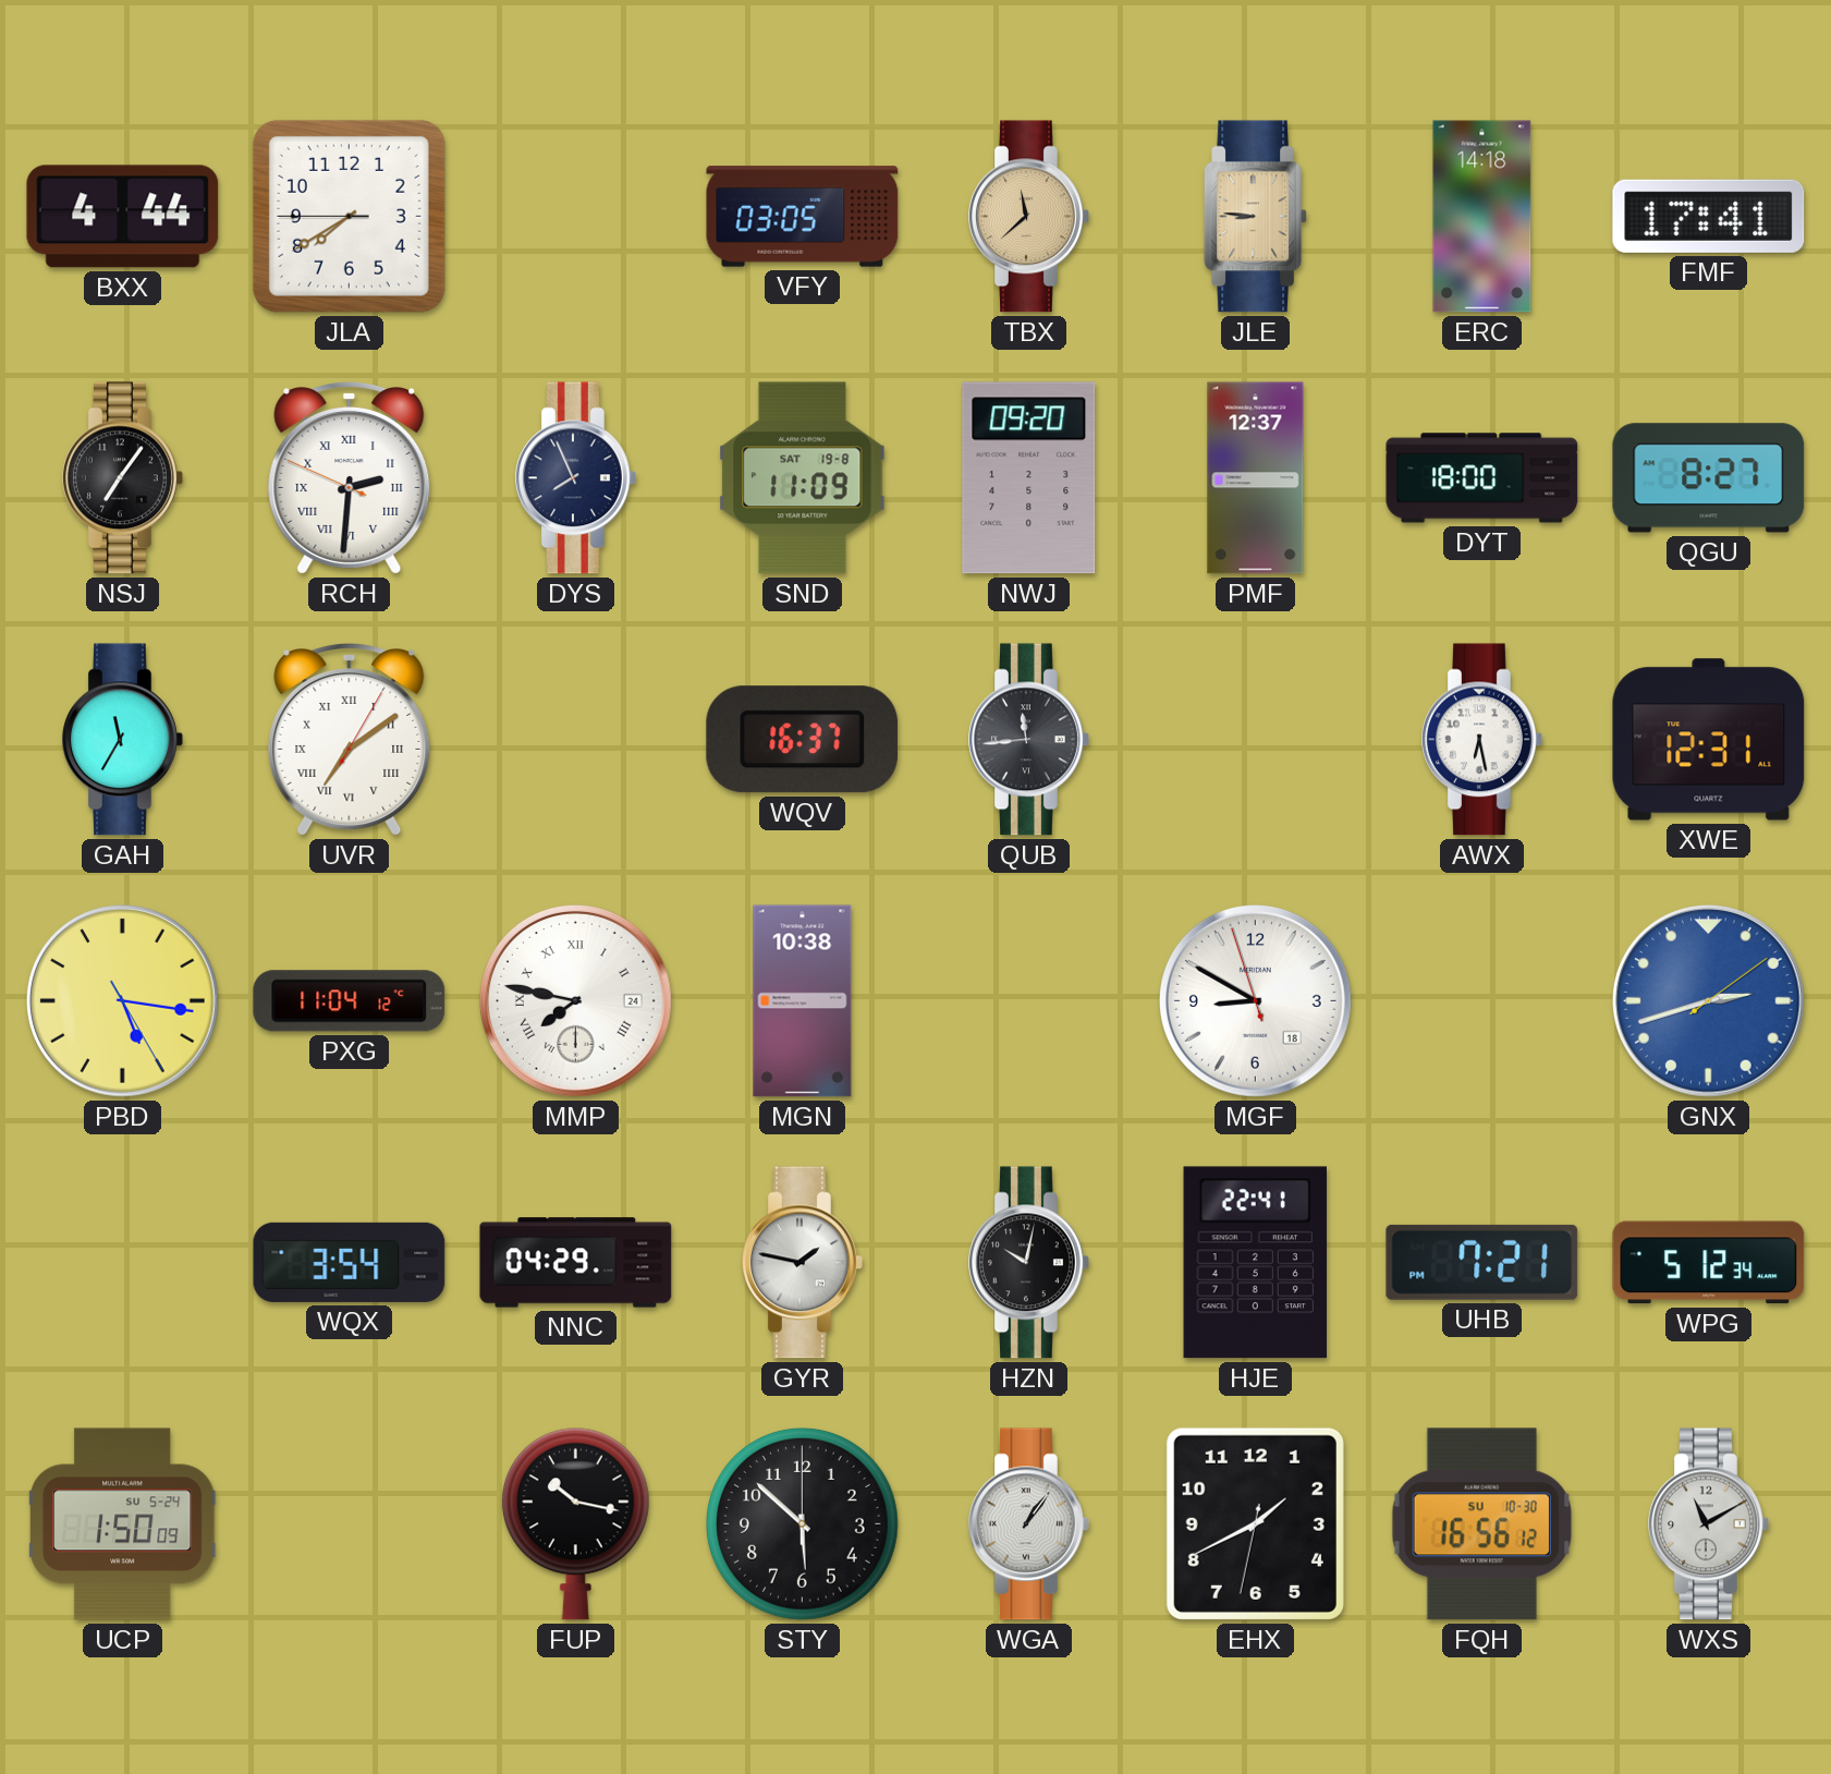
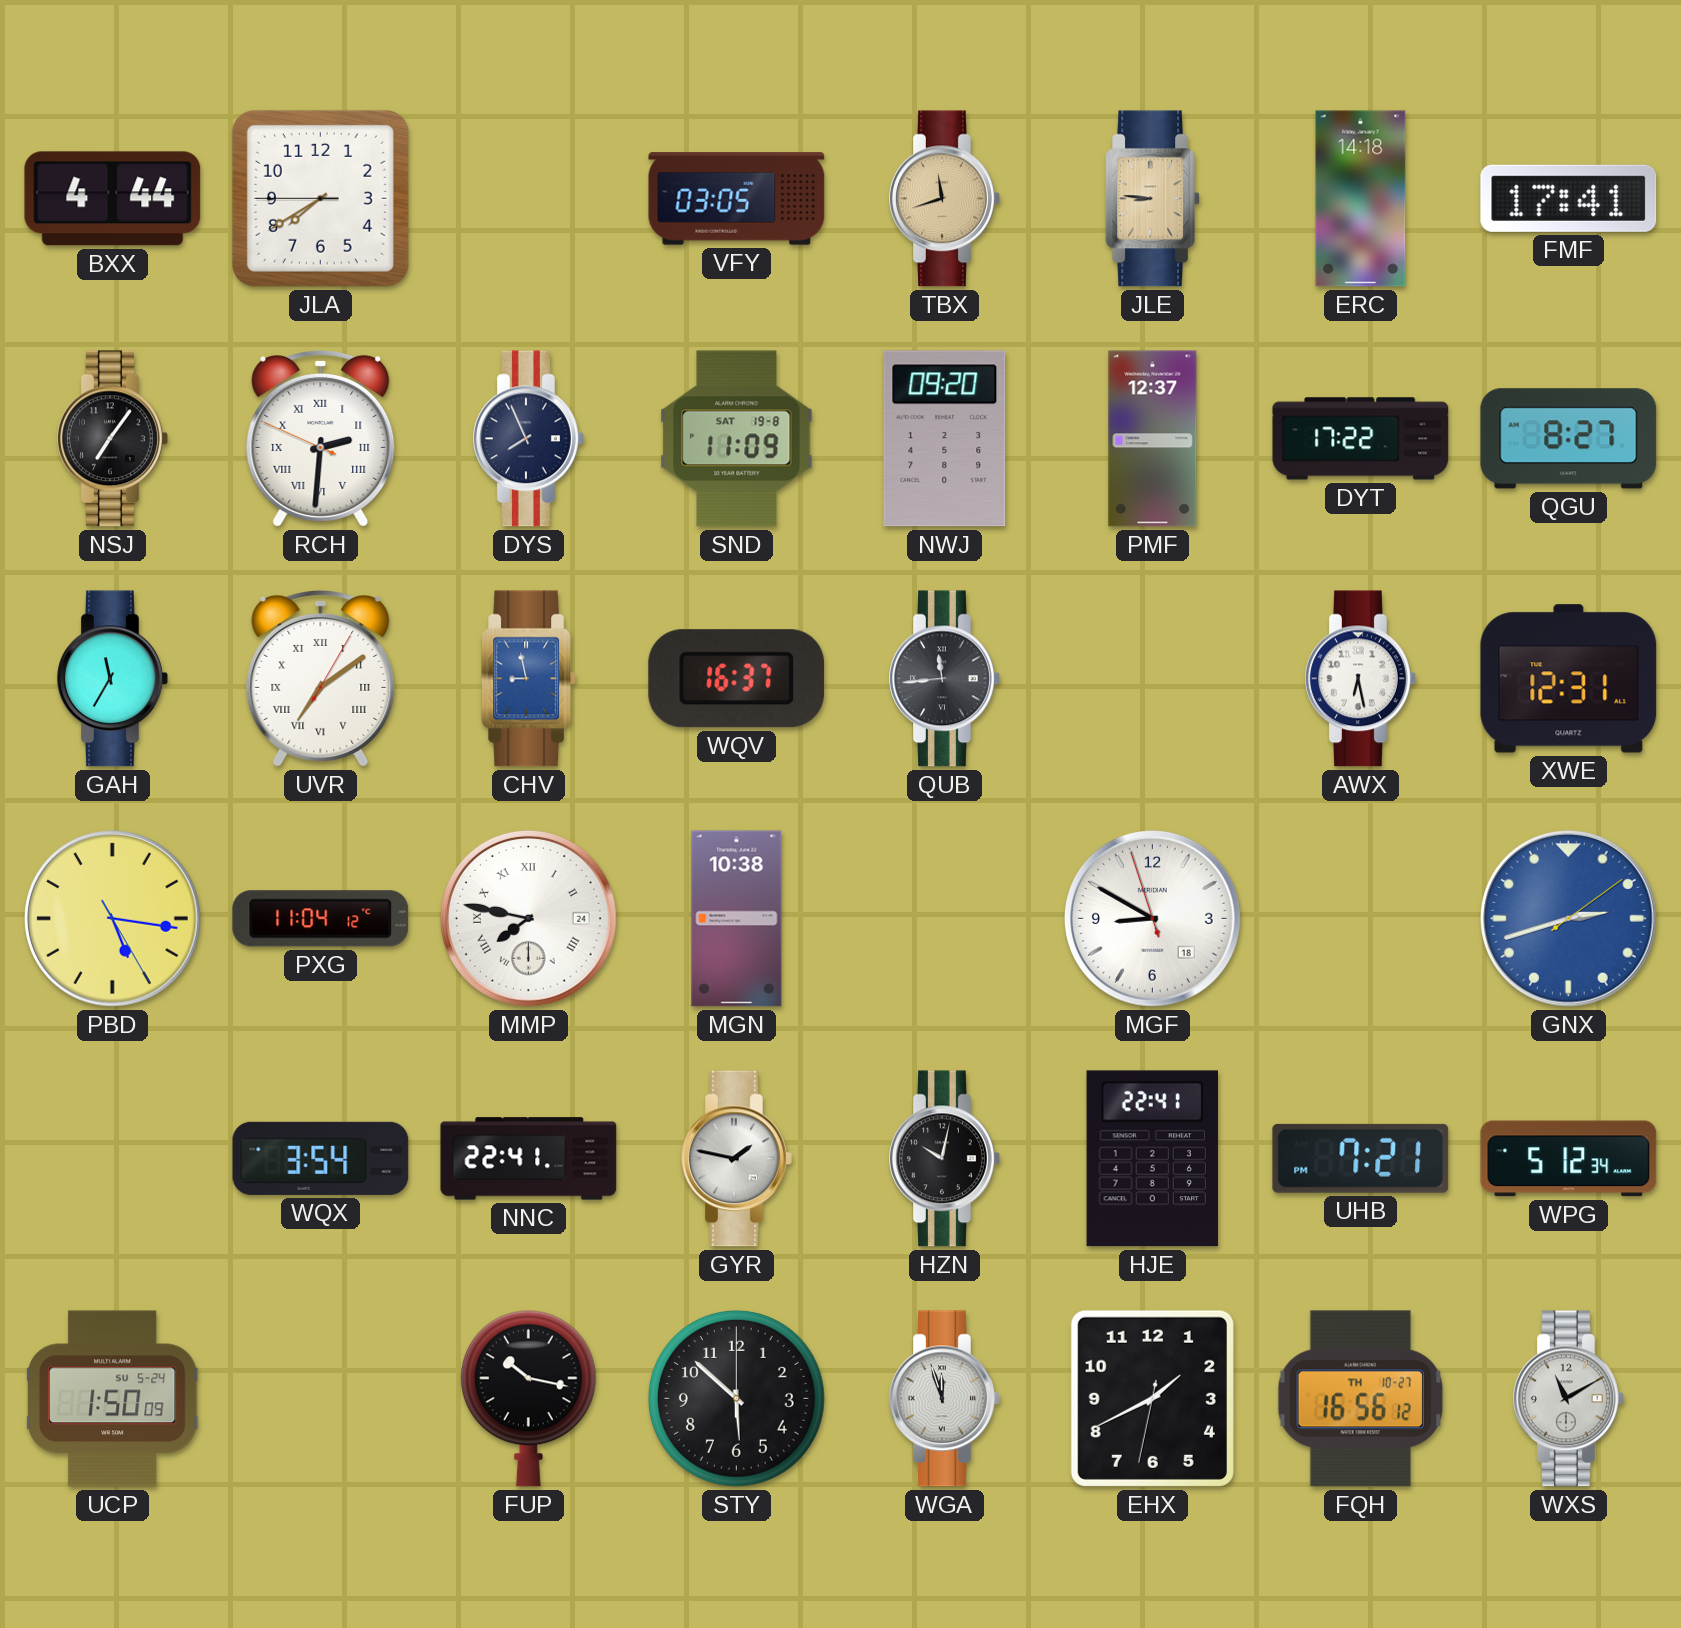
TBX: 11:38 -> 11:42
DYT: 18:00 -> 17:22
CHV: none -> 8:58
NNC: 04:29 -> 22:41
WGA: 1:06 -> 11:57
FQH date: SU 10-30 -> TH 10-27
